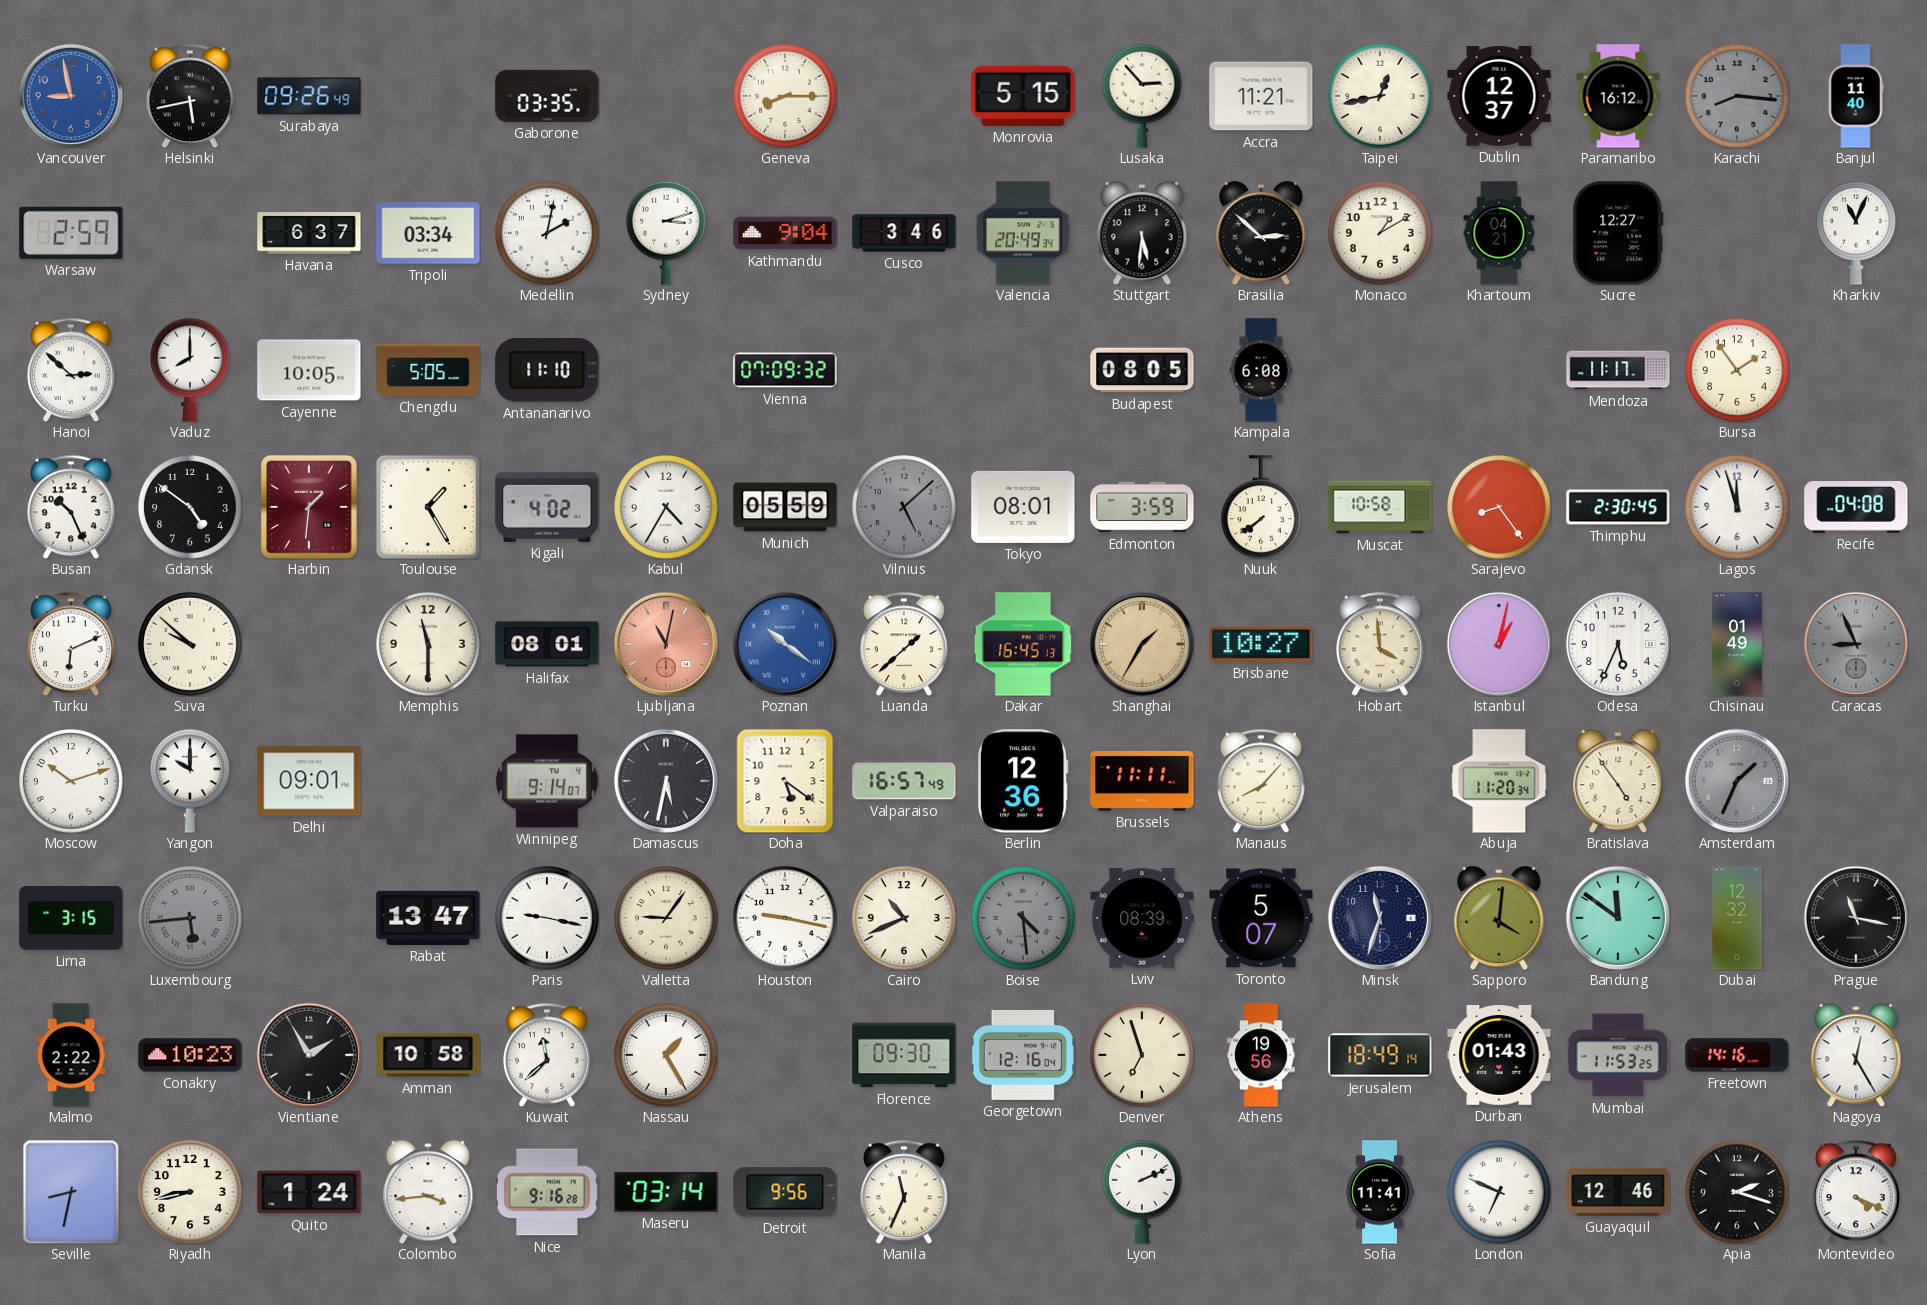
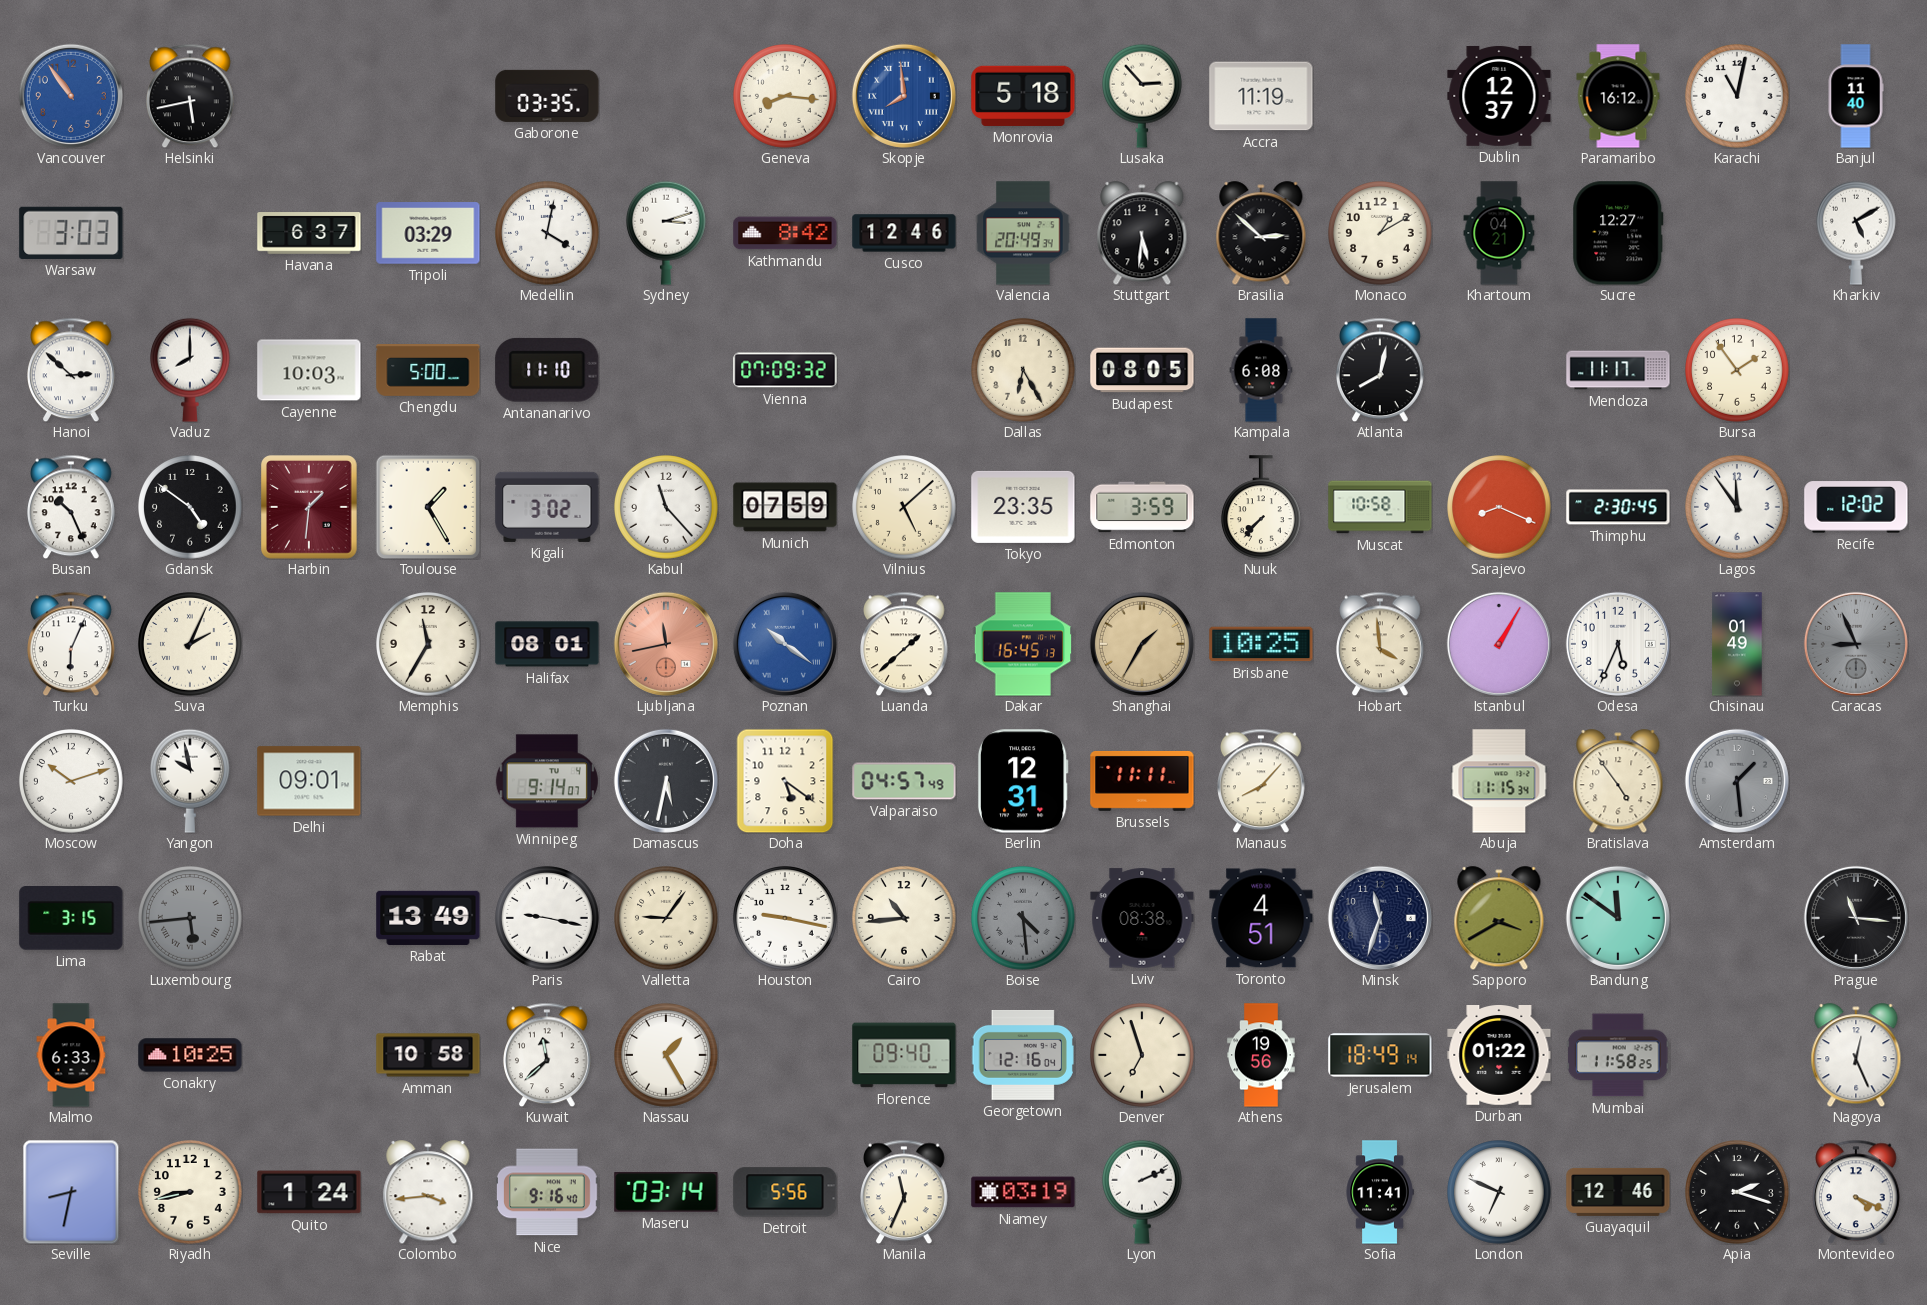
Vancouver: 8:58 -> 10:54
Surabaya: 09:26 -> none
Geneva: 8:15 -> 8:16
Skopje: none -> 7:59
Monrovia: 5:15 -> 5:18
Accra: 11:21 -> 11:19
Taipei: 12:43 -> none
Karachi: 8:16 -> 11:02
Karachi dial: grey -> white
Warsaw: 2:59 -> 3:03
Tripoli: 03:34 -> 03:29
Medellin: 2:02 -> 4:02
Kathmandu: 9:04 -> 8:42
Cusco: 3:46 -> 12:46
Kharkiv: 11:04 -> 5:10
Cayenne: 10:05 -> 10:03
Chengdu: 5:05 -> 5:00
Dallas: none -> 6:25
Atlanta: none -> 8:02
Kigali: 4:02 -> 3:02
Kabul: 4:35 -> 11:23
Munich: 05:59 -> 07:59
Vilnius dial: grey -> cream
Tokyo: 08:01 -> 23:35
Nuuk: 7:39 -> 7:37
Sarajevo: 8:24 -> 8:19
Lagos: 11:57 -> 11:54
Recife: 04:08 -> 12:02
Turku: 6:11 -> 6:04
Suva: 9:52 -> 2:04
Memphis: 11:30 -> 11:35
Ljubljana: 11:02 -> 11:43
Brisbane: 10:27 -> 10:25
Istanbul: 1:02 -> 1:05
Yangon: 10:00 -> 9:58
Valparaiso: 16:57 -> 04:57
Berlin: 12:36 -> 12:31
Abuja: 11:20 -> 11:15
Amsterdam: 1:34 -> 1:29
Rabat: 13:47 -> 13:49
Cairo: 10:41 -> 10:44
Lviv: 08:39 -> 08:38
Toronto: 5:07 -> 4:51
Sapporo: 4:01 -> 3:40
Dubai: 12:32 -> none
Prague: 11:17 -> 11:16
Malmo: 2:22 -> 6:33
Conakry: 10:23 -> 10:25
Vientiane: 1:55 -> none
Florence: 09:30 -> 09:40
Durban: 01:43 -> 01:22
Mumbai: 11:53 -> 11:58
Freetown: 14:16 -> none
Nagoya: 12:25 -> 12:26
Nice: 9:16:28 -> 9:16:40
Detroit: 9:56 -> 5:56
Niamey: none -> 03:19
